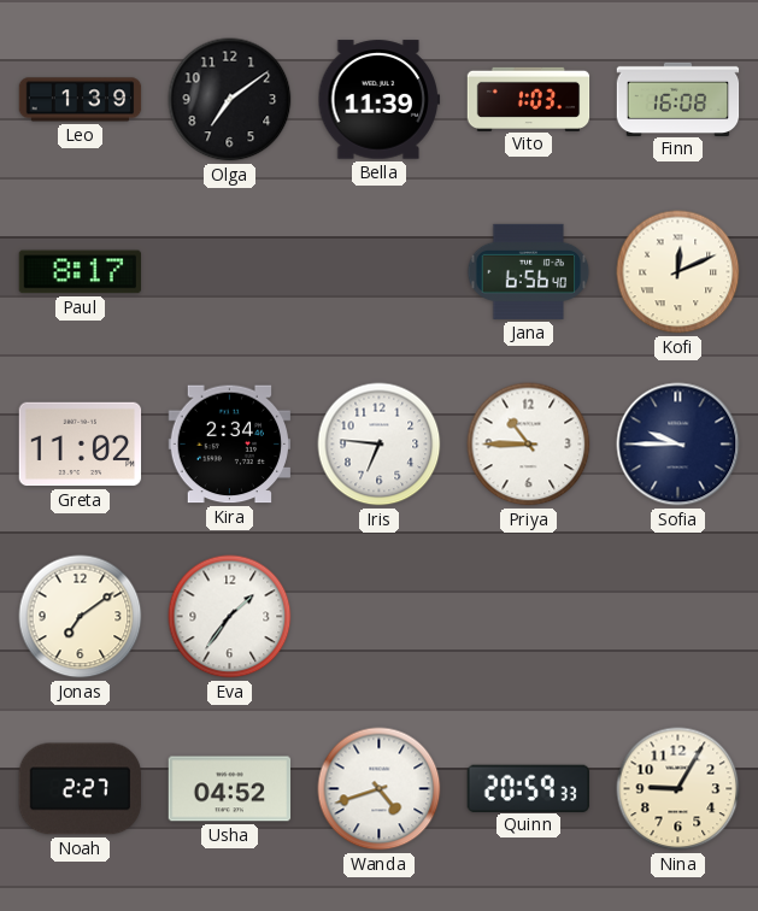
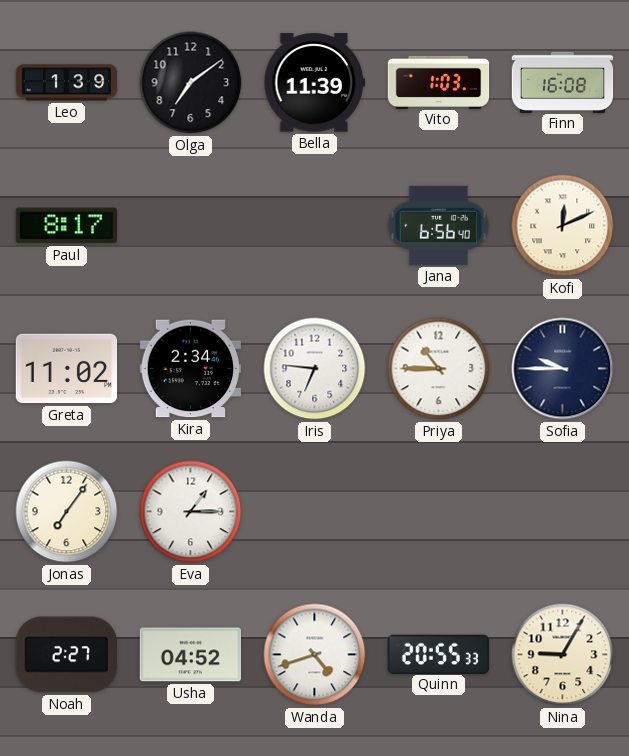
Jonas: 7:09 -> 7:06
Eva: 1:36 -> 1:15
Quinn: 20:59 -> 20:55
